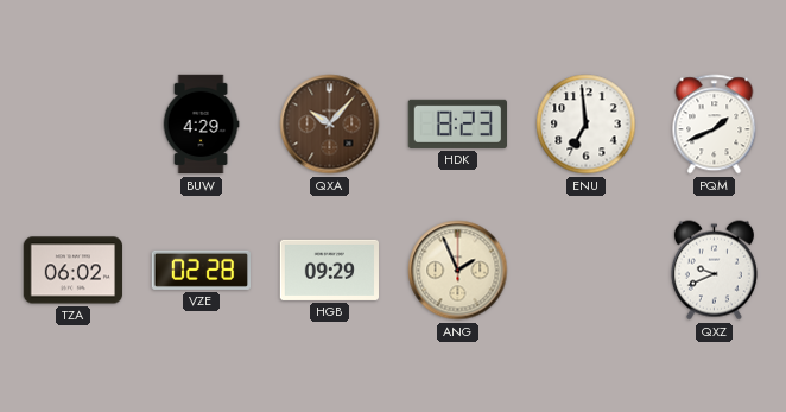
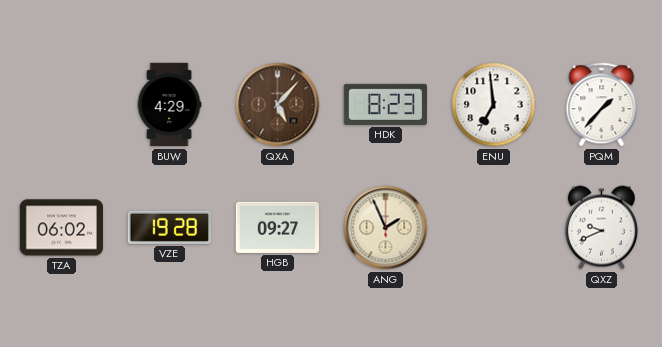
QXA: 10:07 -> 5:07
PQM: 1:41 -> 1:37
VZE: 02:28 -> 19:28
HGB: 09:29 -> 09:27
